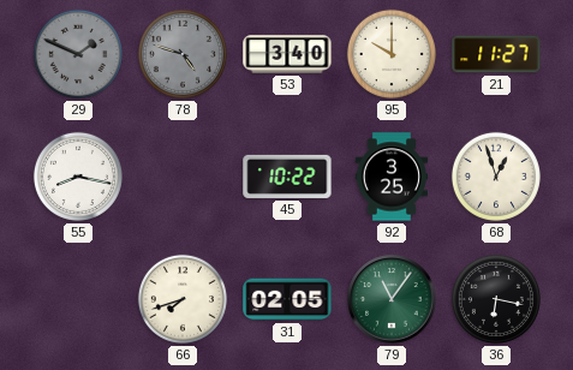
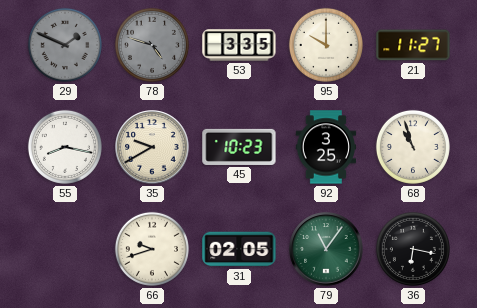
53: 3:40 -> 3:35
35: none -> 9:40
45: 10:22 -> 10:23
68: 12:57 -> 10:57
66: 7:42 -> 9:42
